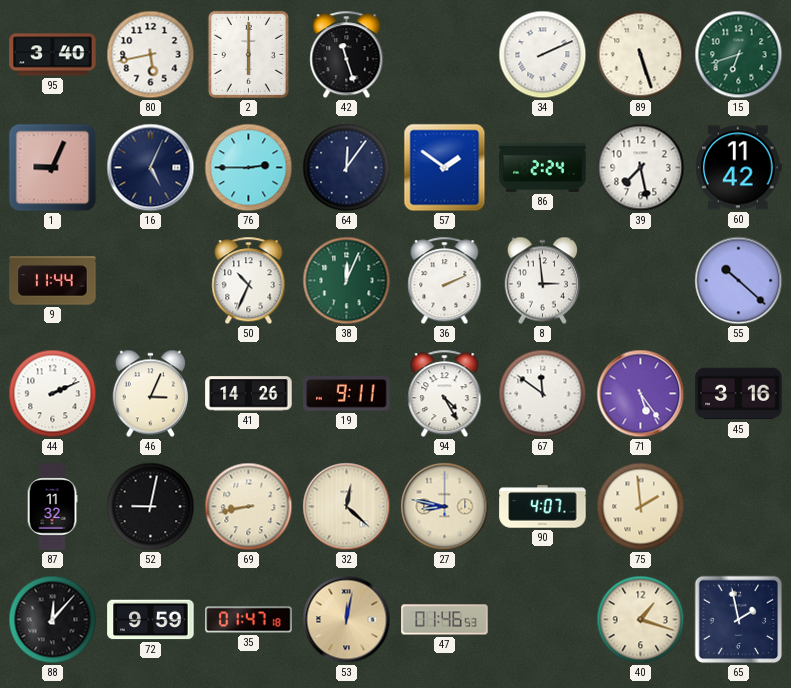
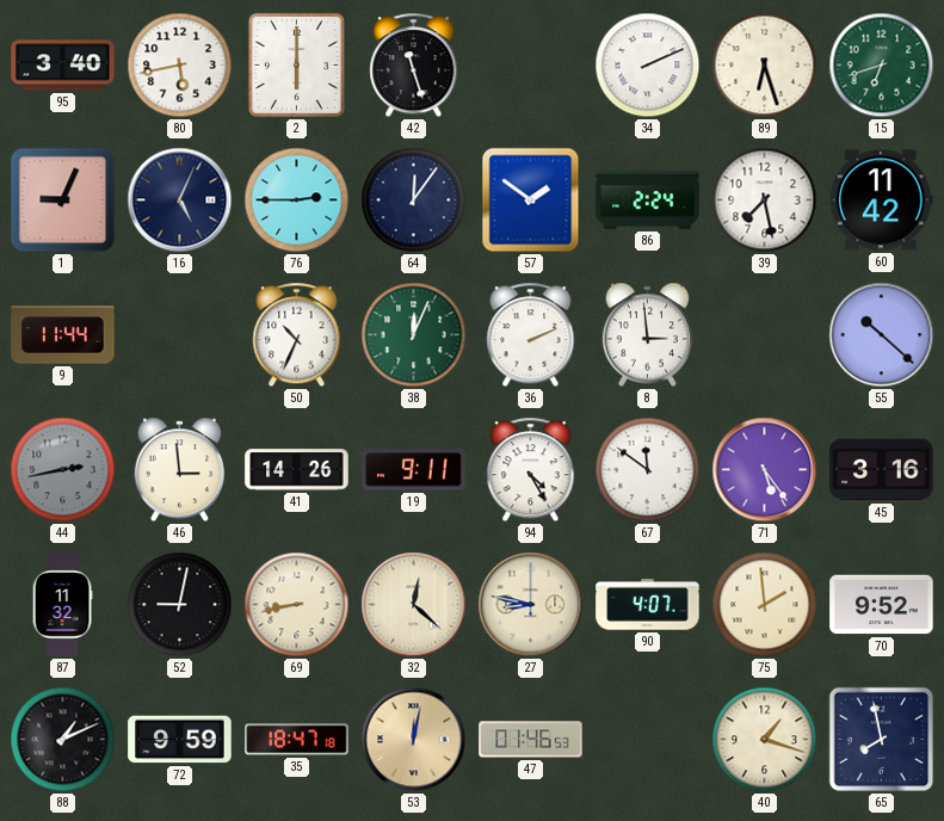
89: 5:27 -> 6:27
44: 2:11 -> 2:43
44 dial: white -> grey
46: 3:04 -> 2:59
70: none -> 9:52
88: 12:07 -> 1:11
35: 01:47 -> 18:47
65: 1:58 -> 7:58
